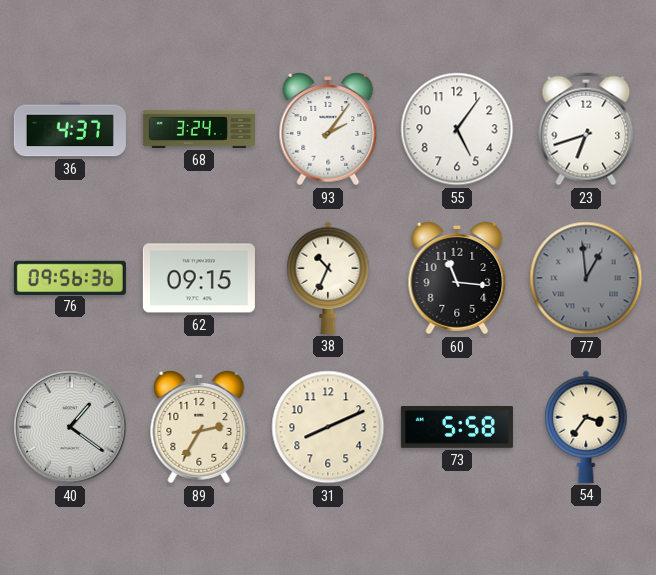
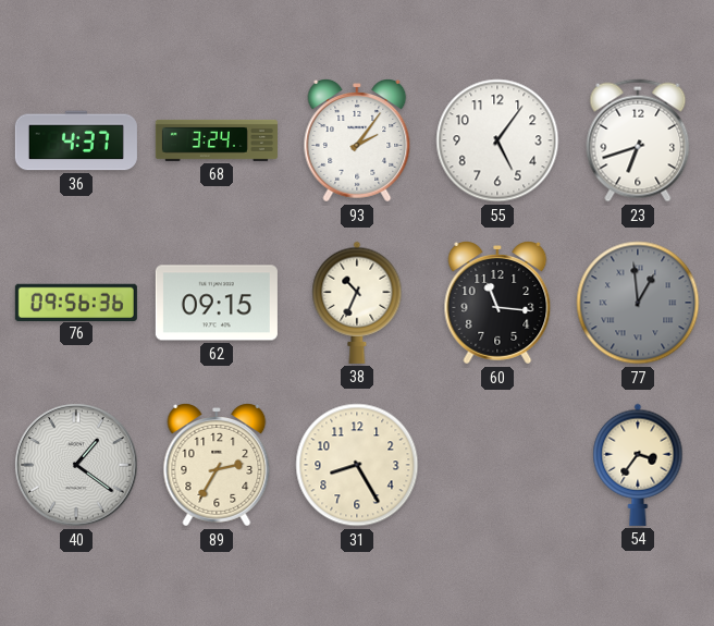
31: 8:11 -> 8:25
73: 5:58 -> none
